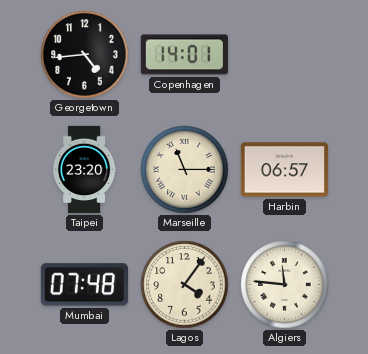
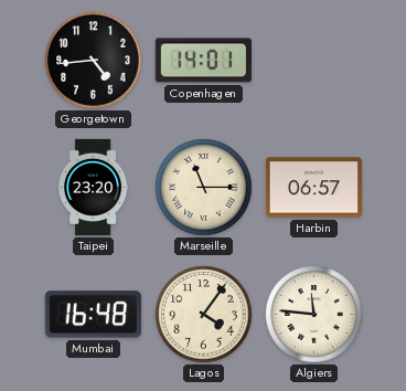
Mumbai: 07:48 -> 16:48
